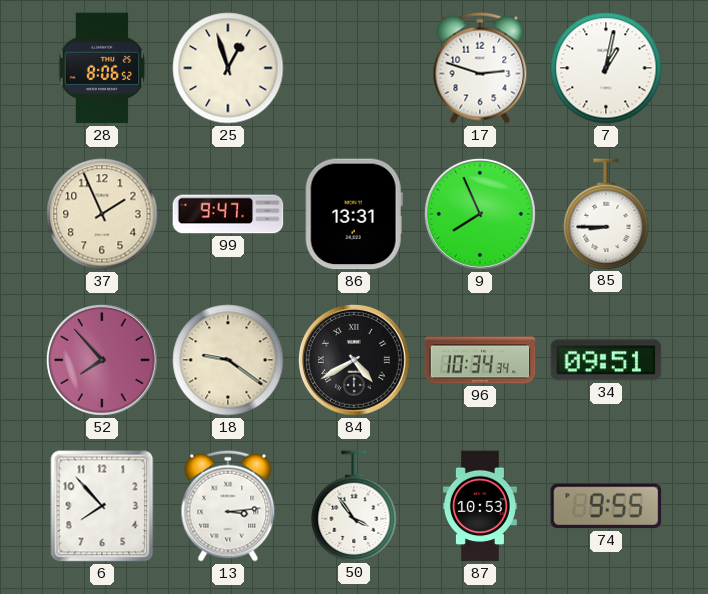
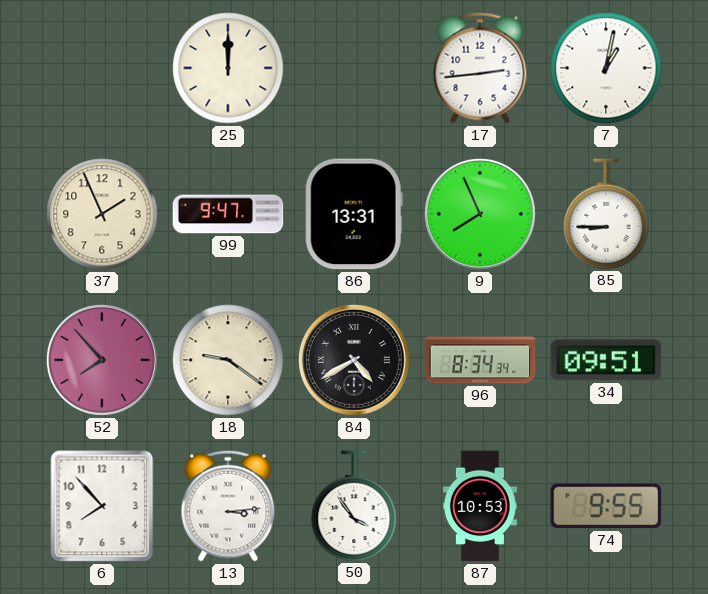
28: 8:06 -> none
25: 12:57 -> 12:00
17: 2:48 -> 2:44
96: 10:34 -> 8:34
